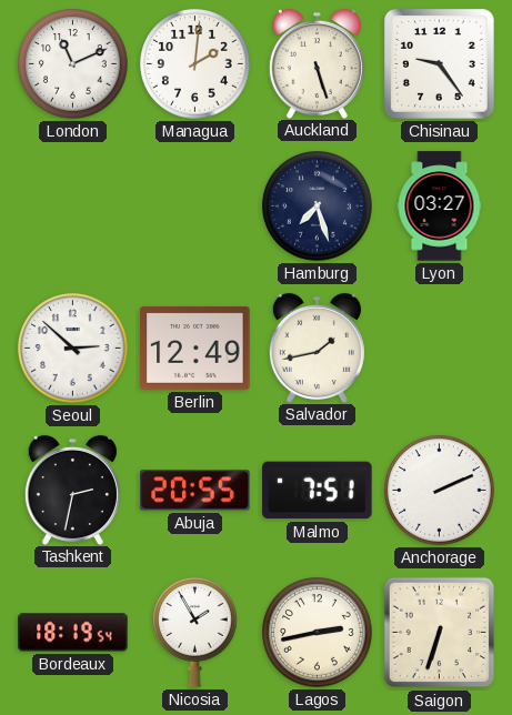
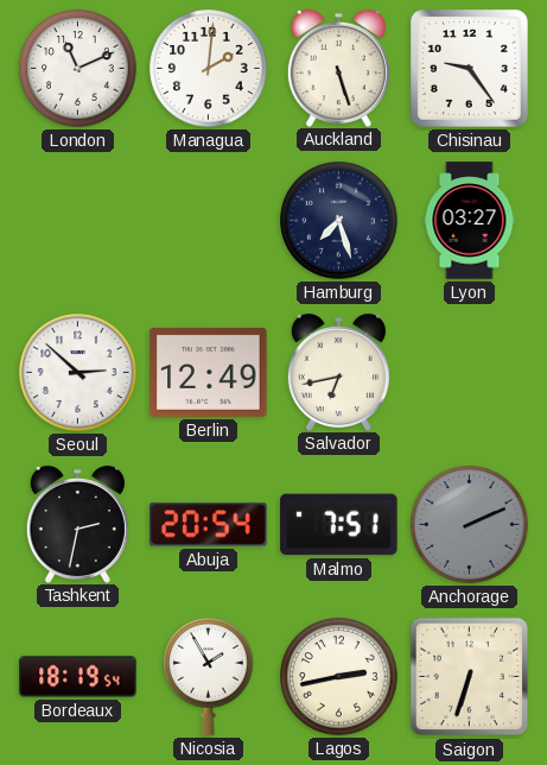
Salvador: 1:43 -> 6:43
Abuja: 20:55 -> 20:54
Anchorage dial: white -> grey
